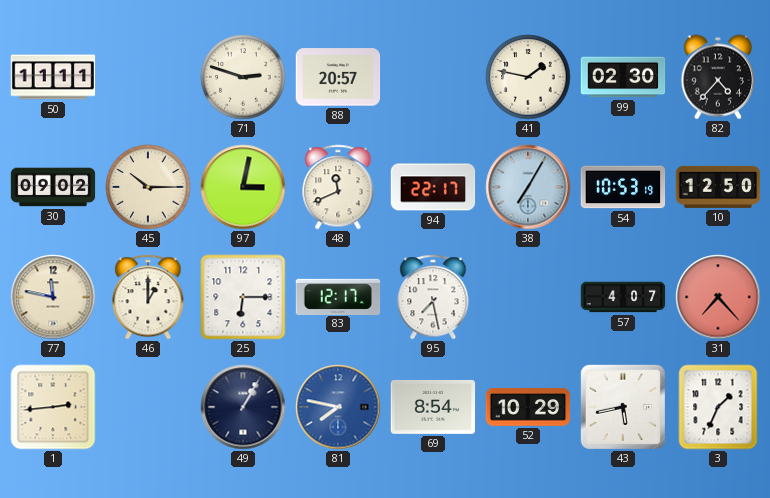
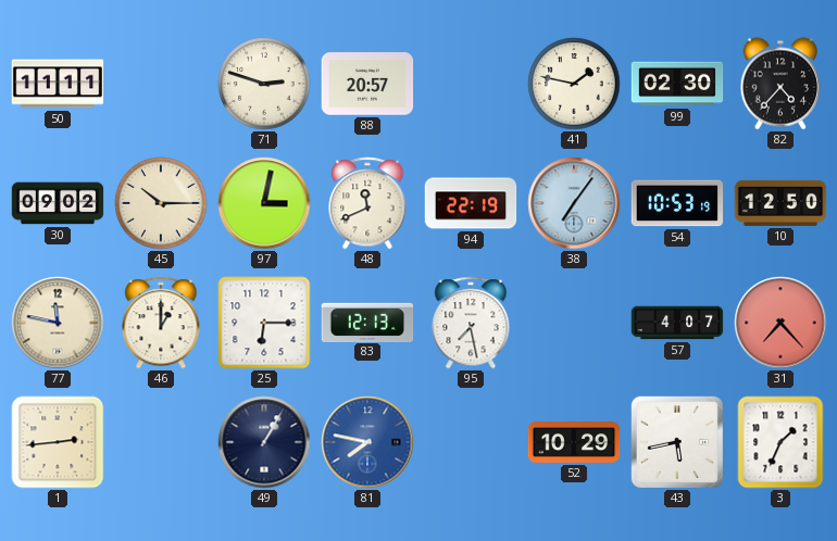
94: 22:17 -> 22:19
38: 7:05 -> 7:06
83: 12:17 -> 12:13
69: 8:54 -> none
